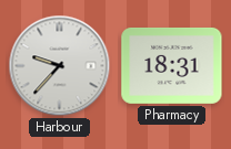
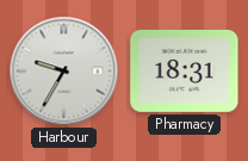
Harbour: 9:37 -> 9:35
